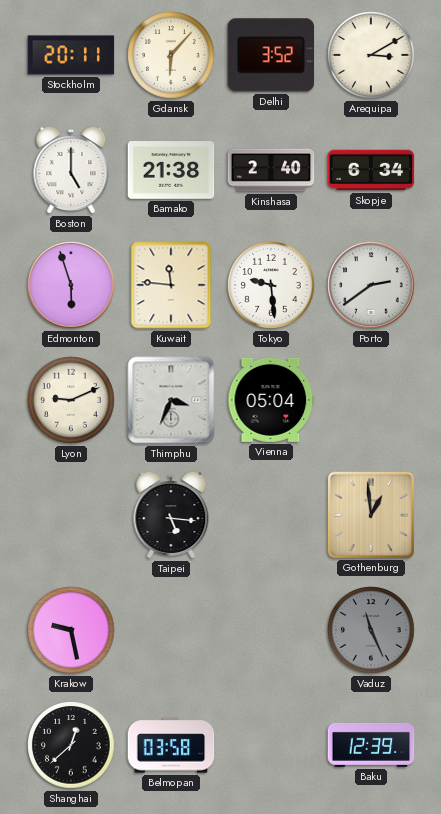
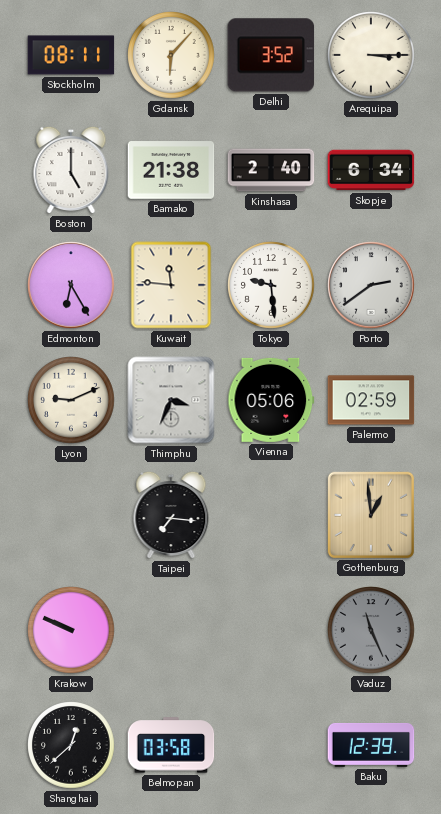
Stockholm: 20:11 -> 08:11
Arequipa: 3:10 -> 3:15
Edmonton: 5:57 -> 6:25
Vienna: 05:04 -> 05:06
Palermo: none -> 02:59
Taipei: 5:16 -> 7:16
Krakow: 9:28 -> 9:49
